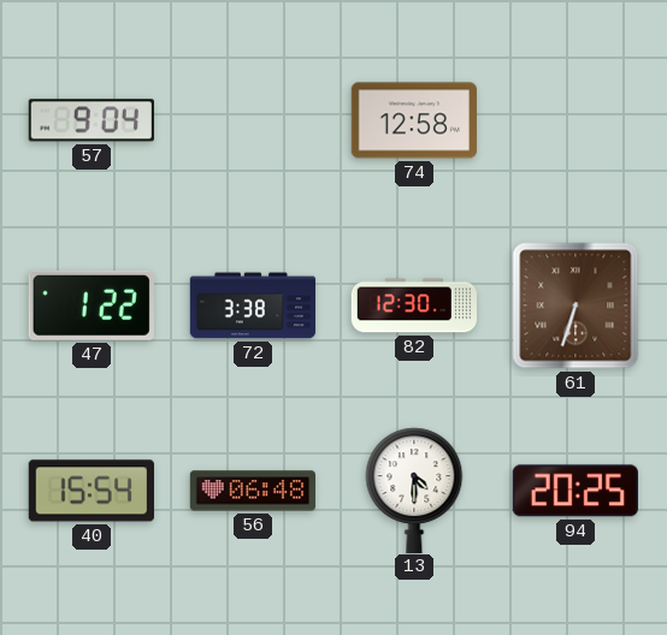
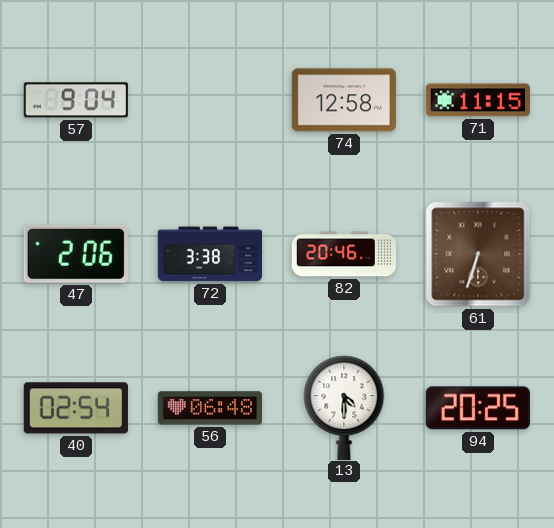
71: none -> 11:15
47: 1:22 -> 2:06
82: 12:30 -> 20:46
40: 15:54 -> 02:54
